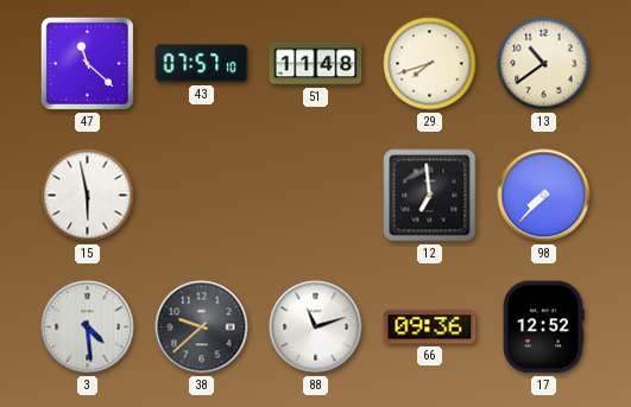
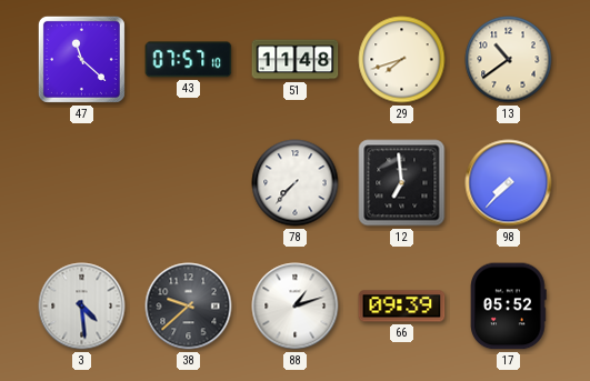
15: 5:58 -> none
78: none -> 7:37
88: 11:12 -> 1:12
66: 09:36 -> 09:39
17: 12:52 -> 05:52
